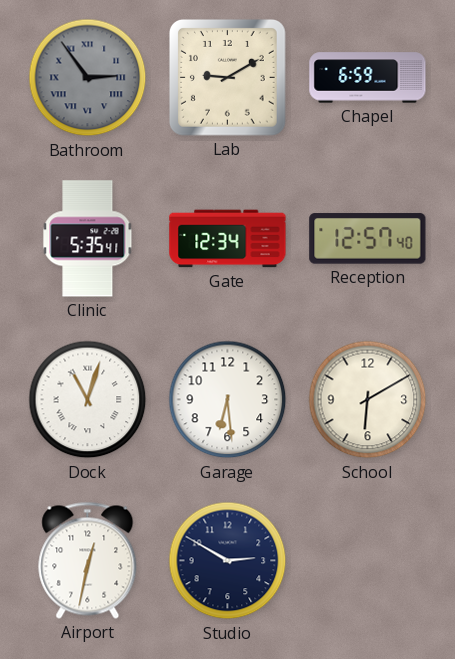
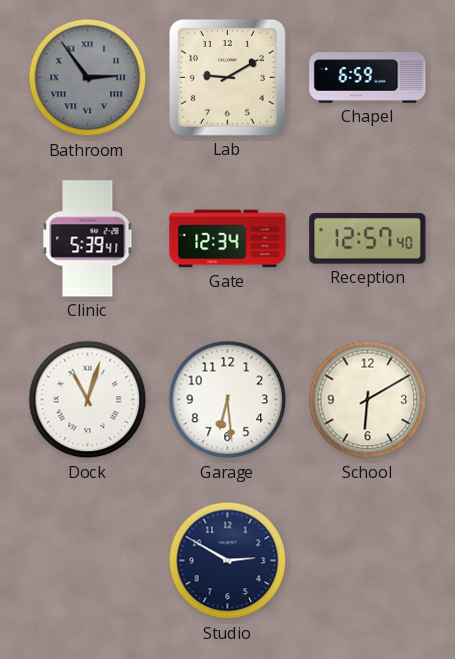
Clinic: 5:35 -> 5:39
Airport: 12:32 -> none
